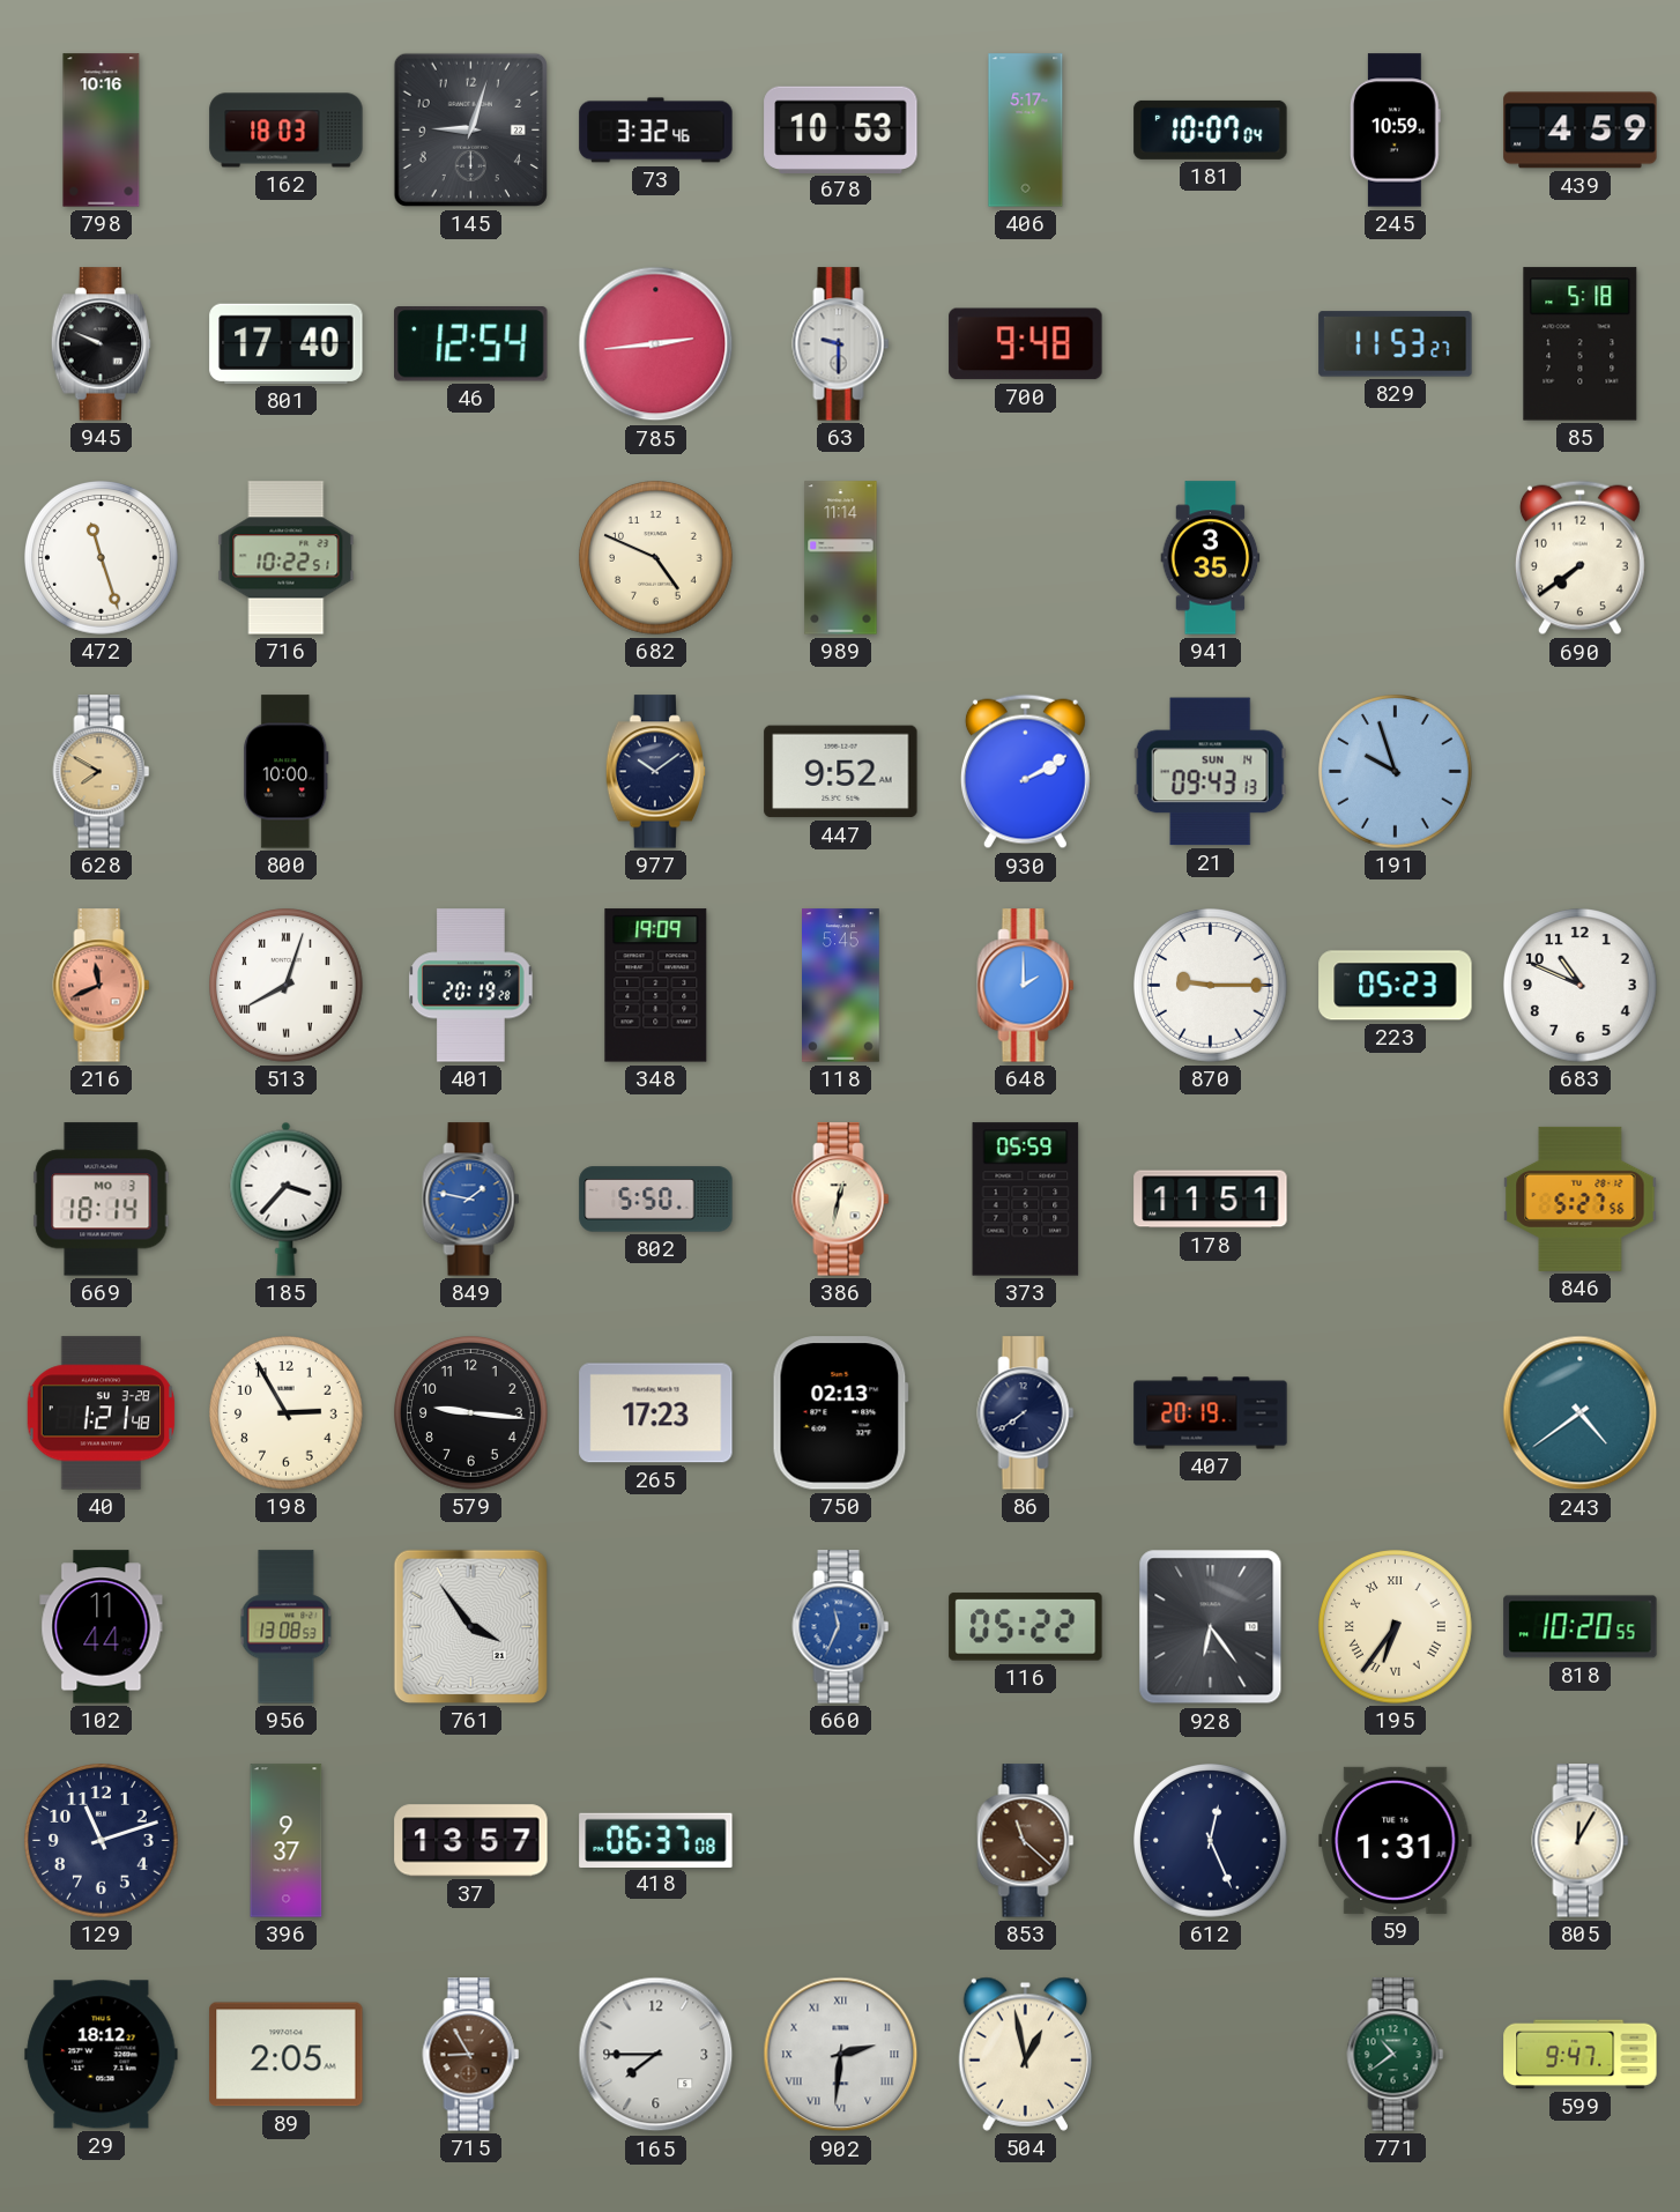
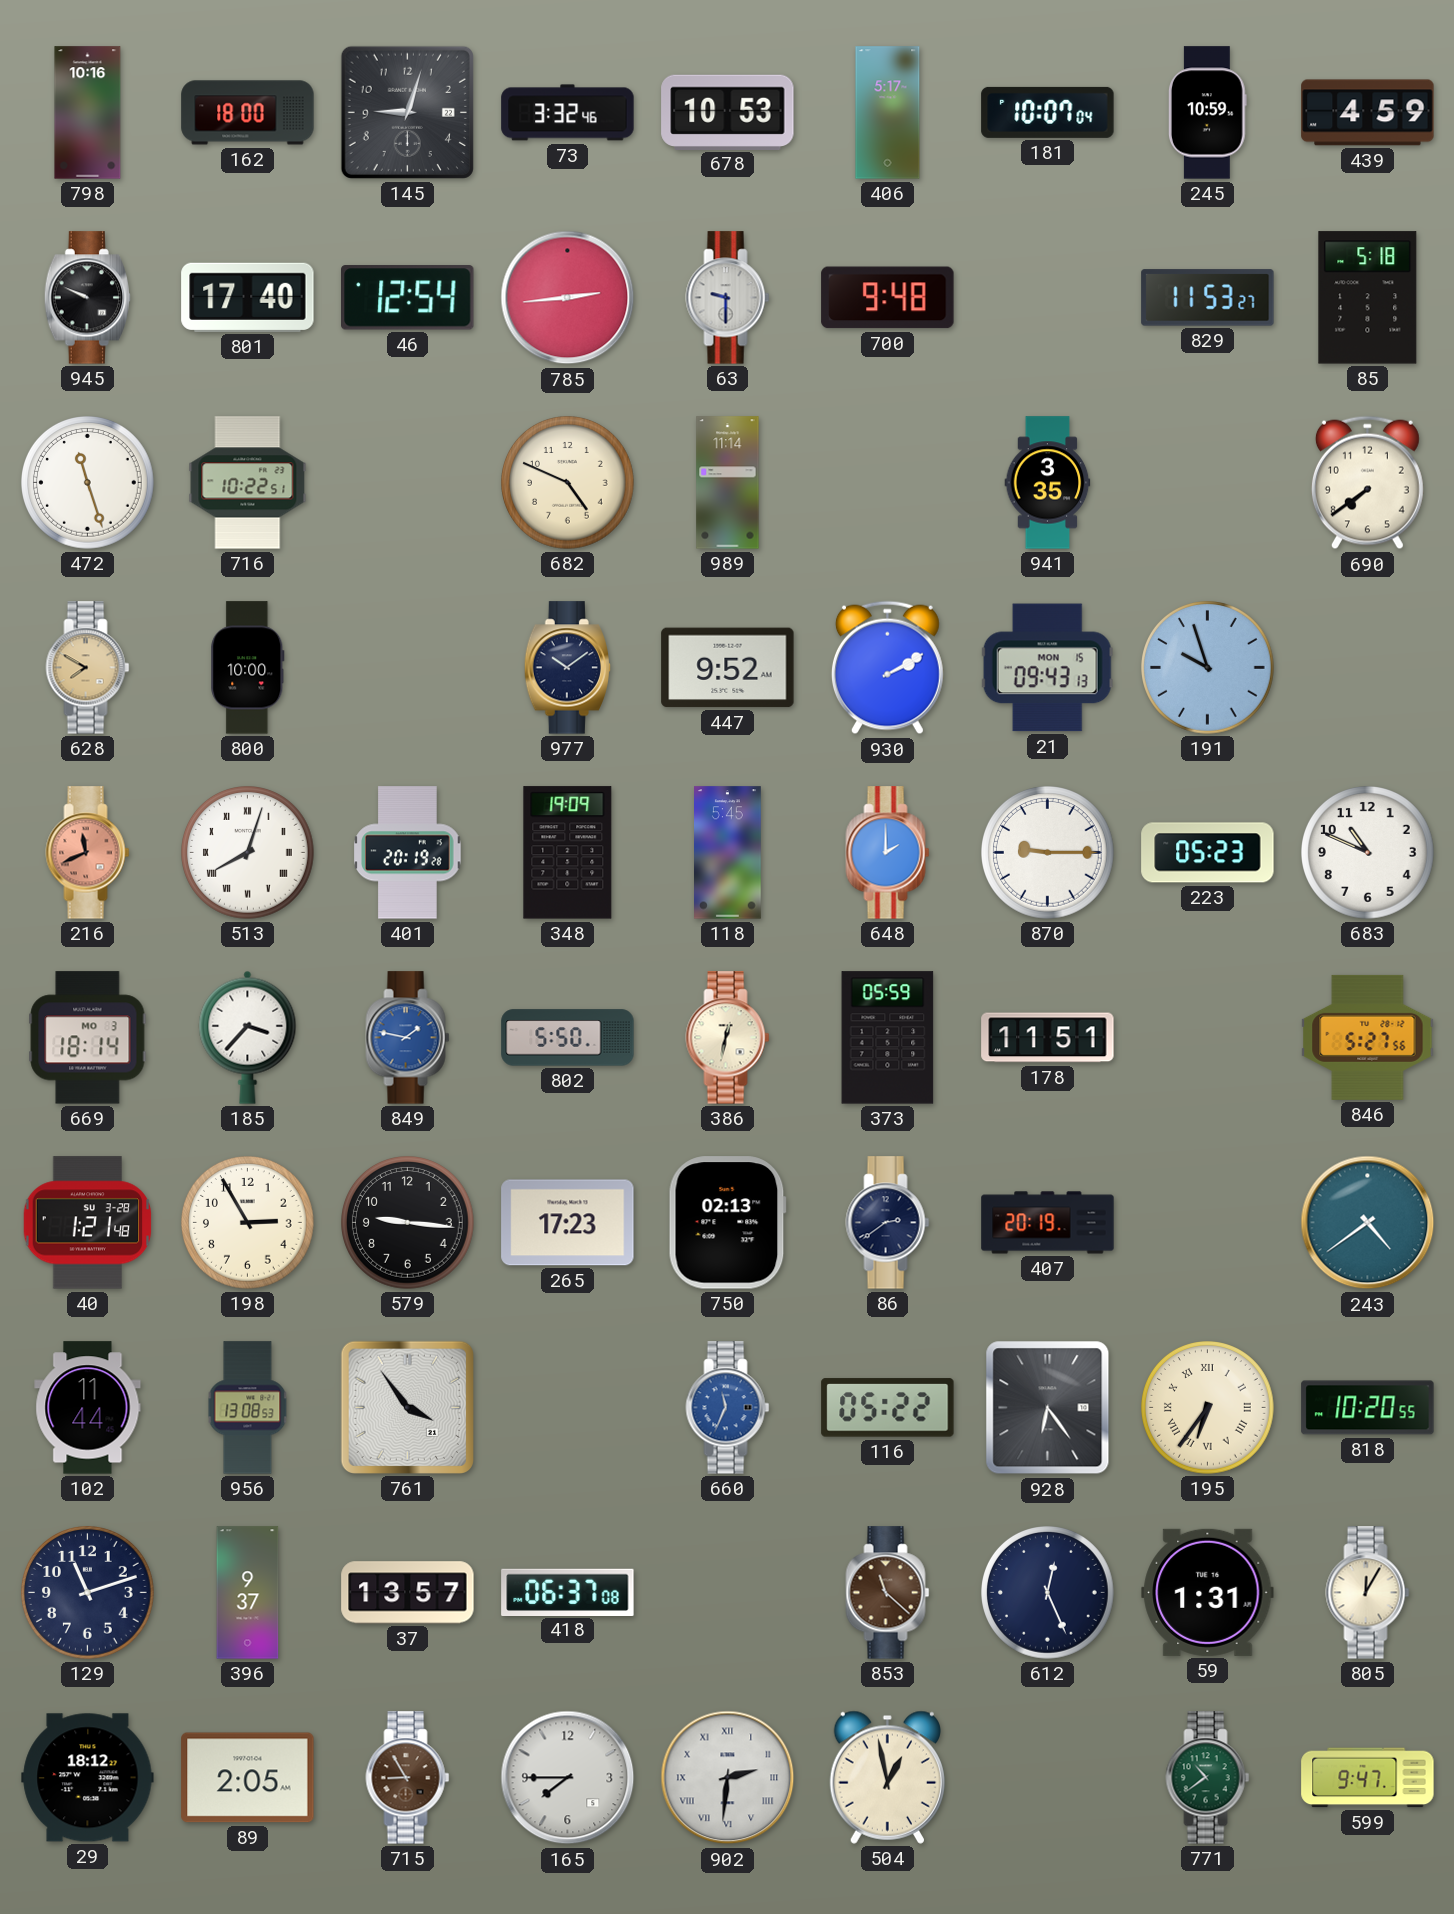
162: 18:03 -> 18:00
21 date: SUN 14 -> MON 15
86: 7:39 -> 2:39
